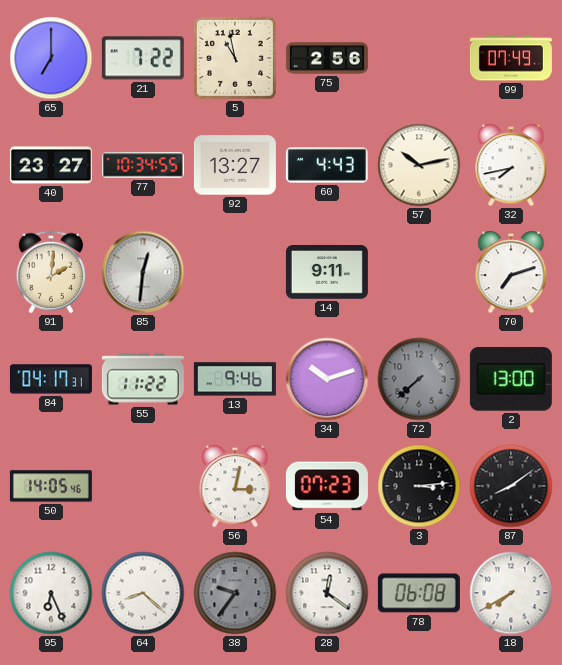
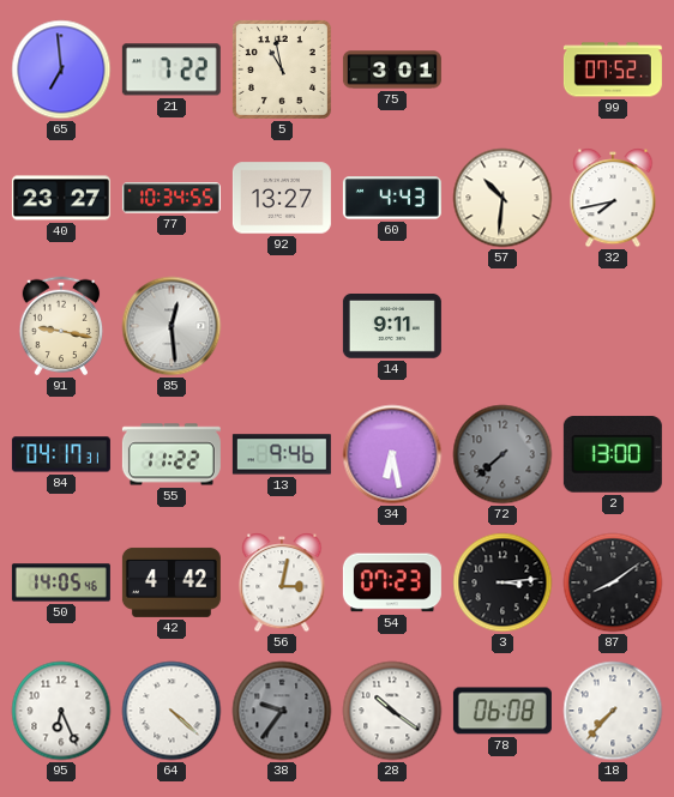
65: 7:00 -> 6:59
75: 2:56 -> 3:01
99: 07:49 -> 07:52
57: 10:13 -> 10:31
91: 2:01 -> 9:17
85: 12:31 -> 12:29
70: 7:12 -> none
34: 10:12 -> 6:28
42: none -> 4:42
64: 8:22 -> 4:22
28: 12:21 -> 10:21
18: 7:40 -> 7:37
